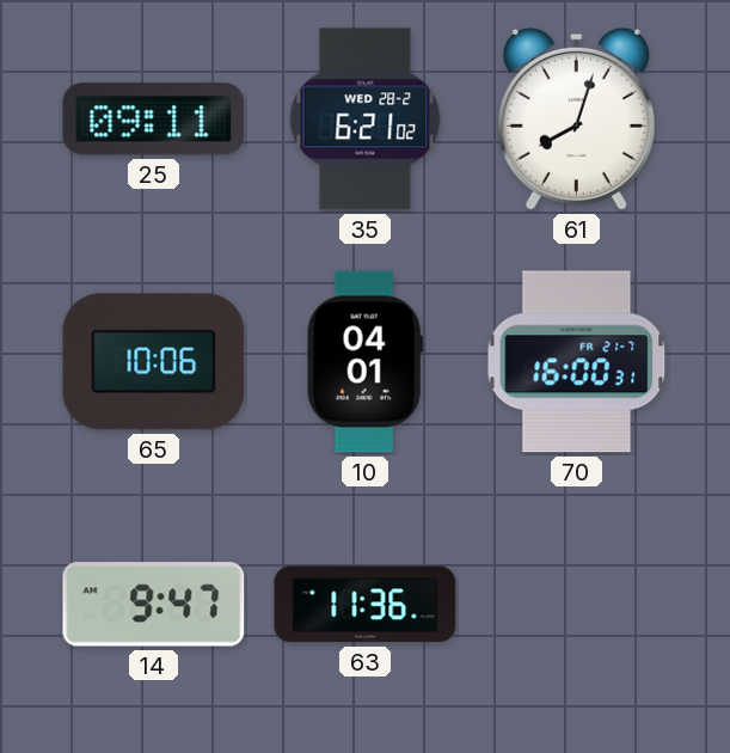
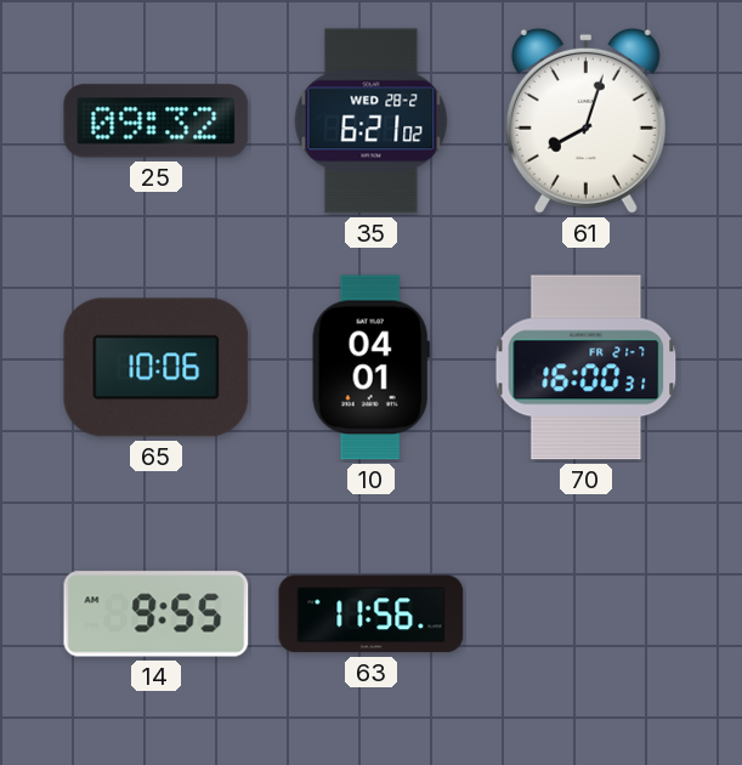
25: 09:11 -> 09:32
14: 9:47 -> 9:55
63: 11:36 -> 11:56
